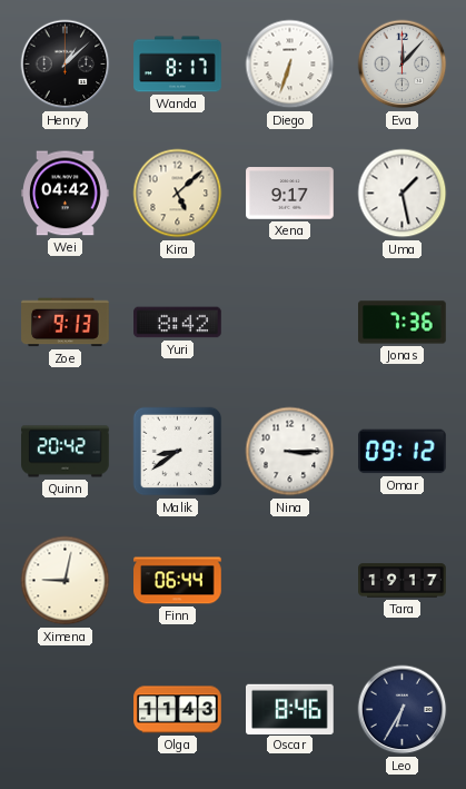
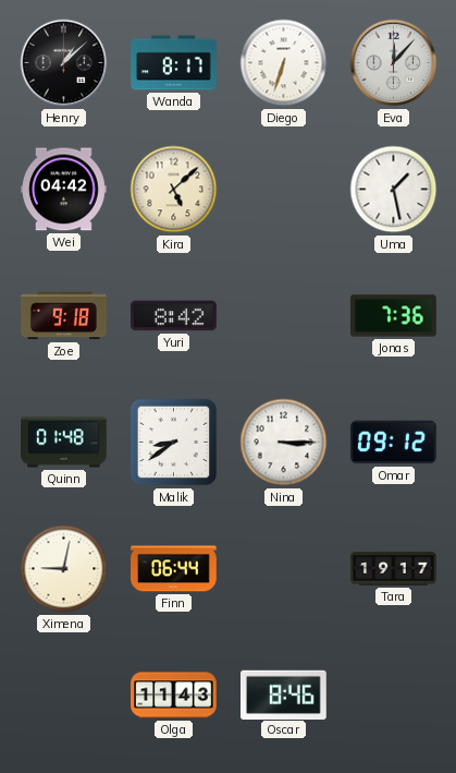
Xena: 9:17 -> none
Zoe: 9:13 -> 9:18
Quinn: 20:42 -> 01:48
Leo: 6:35 -> none
